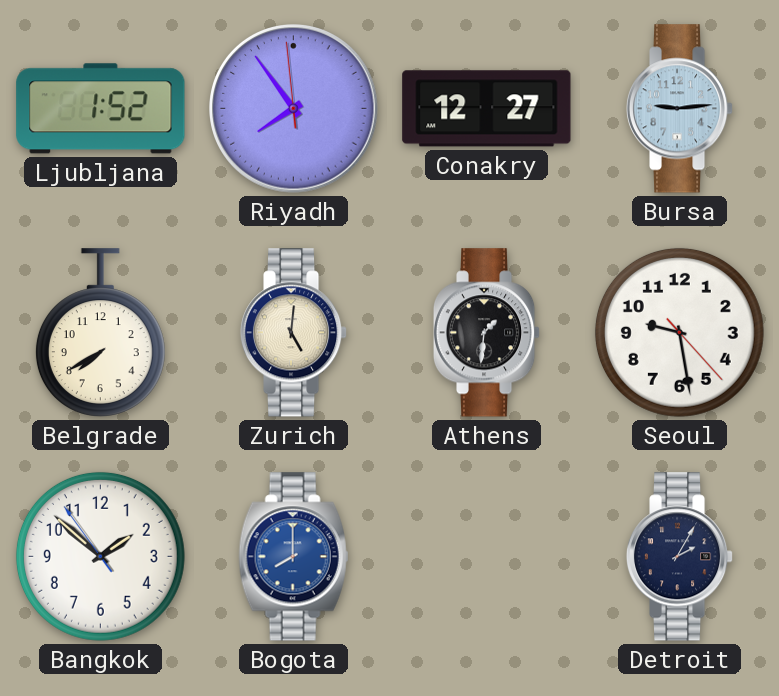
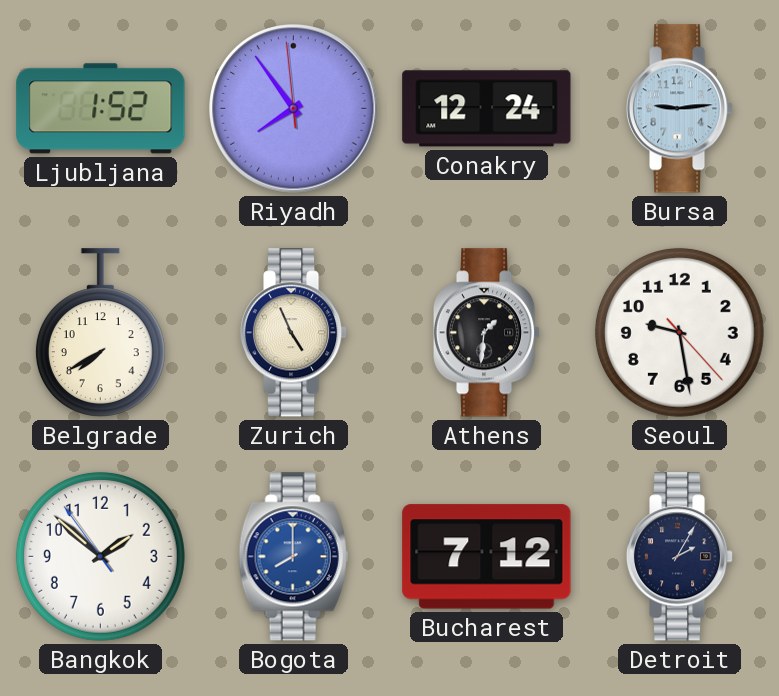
Conakry: 12:27 -> 12:24
Zurich: 5:01 -> 4:56
Bucharest: none -> 7:12
